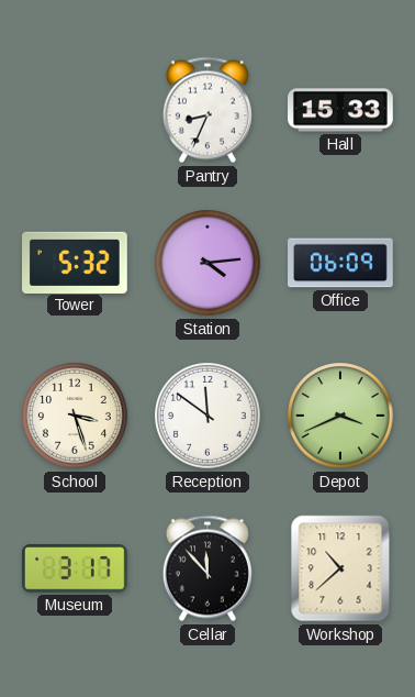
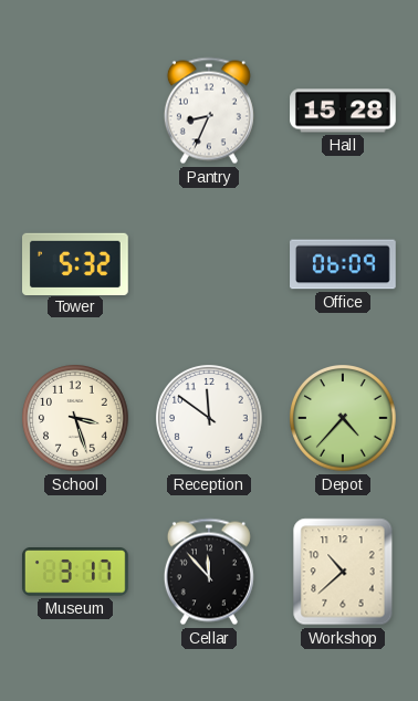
Hall: 15:33 -> 15:28
Station: 4:14 -> none
Depot: 3:41 -> 4:37
